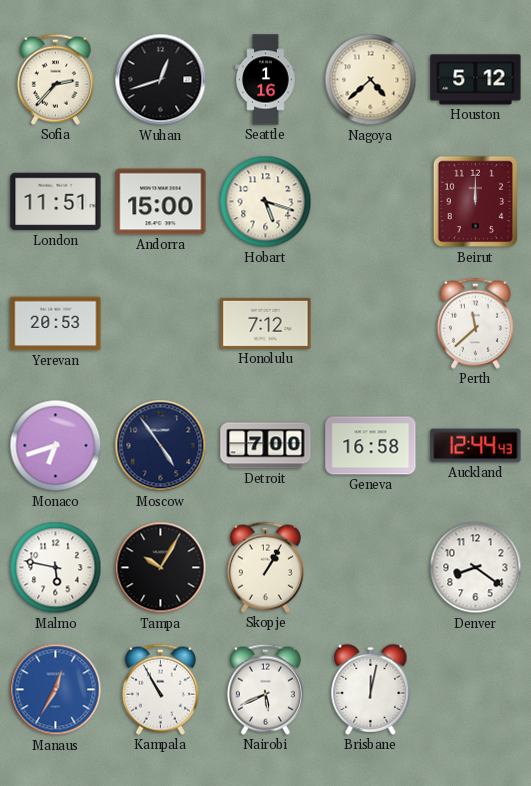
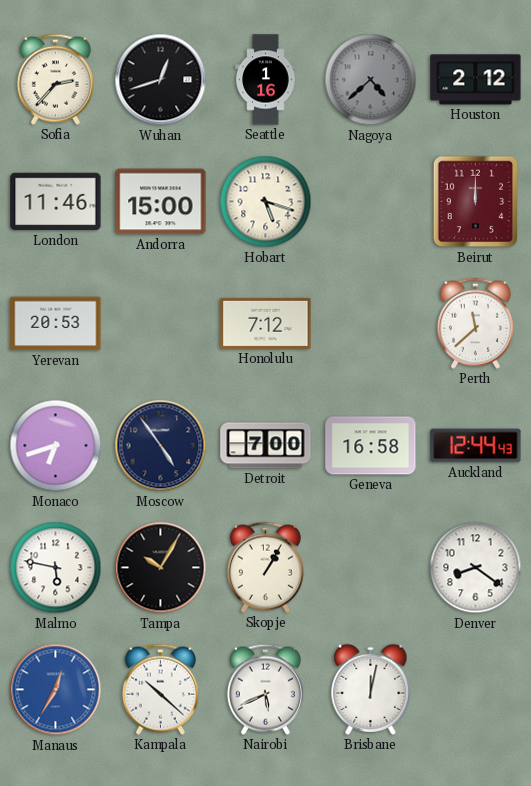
Nagoya dial: cream -> grey
Houston: 5:12 -> 2:12
London: 11:51 -> 11:46
Kampala: 10:55 -> 10:22
